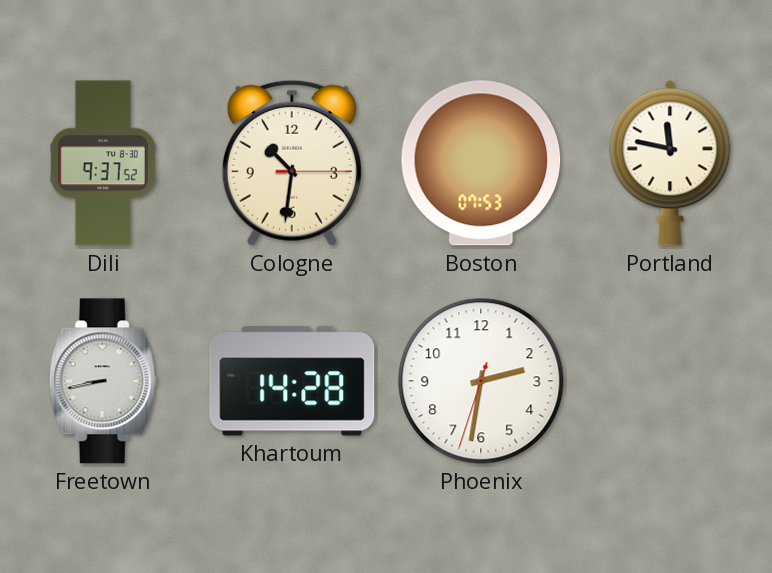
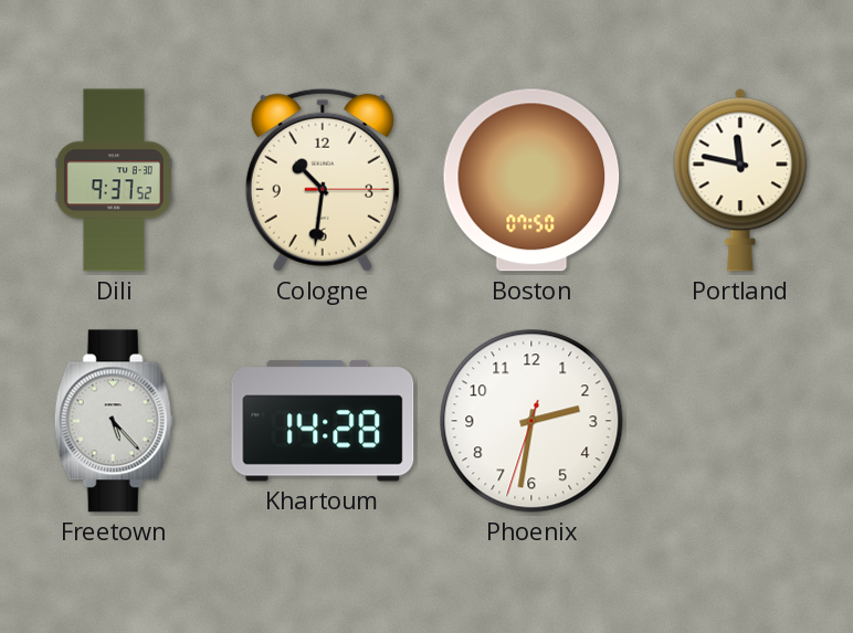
Boston: 07:53 -> 07:50
Freetown: 8:43 -> 5:23
